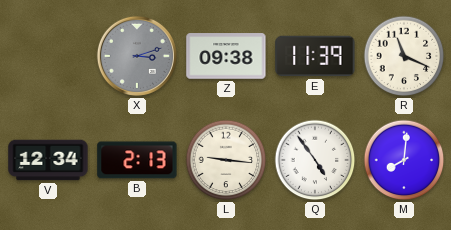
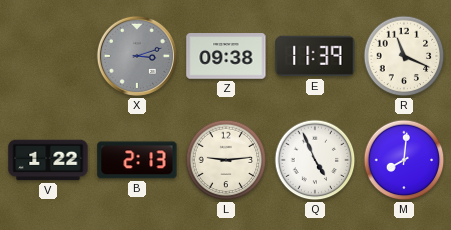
V: 12:34 -> 1:22
L: 9:16 -> 9:14
Q: 4:54 -> 4:56
